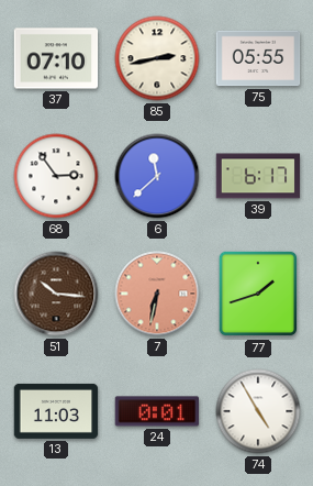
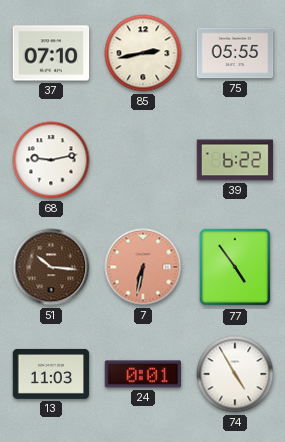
68: 2:54 -> 9:13
6: 11:38 -> none
39: 6:17 -> 6:22
77: 1:42 -> 4:54
